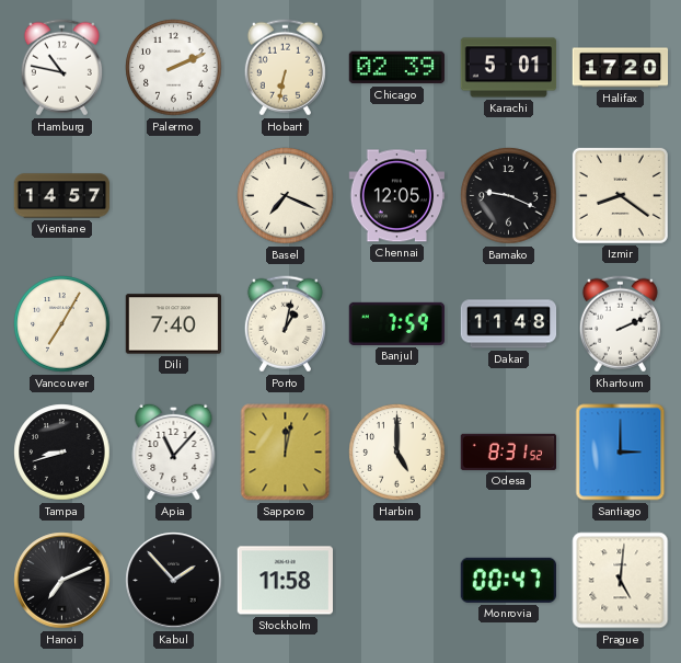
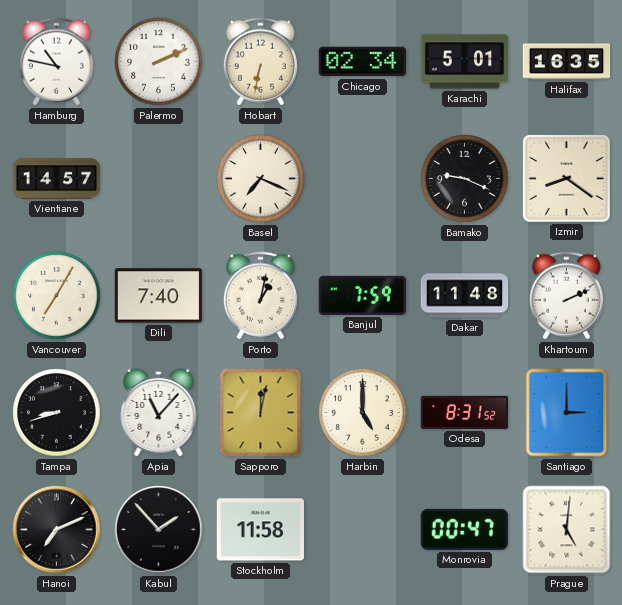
Chicago: 02:39 -> 02:34
Halifax: 17:20 -> 16:35
Chennai: 12:05 -> none
